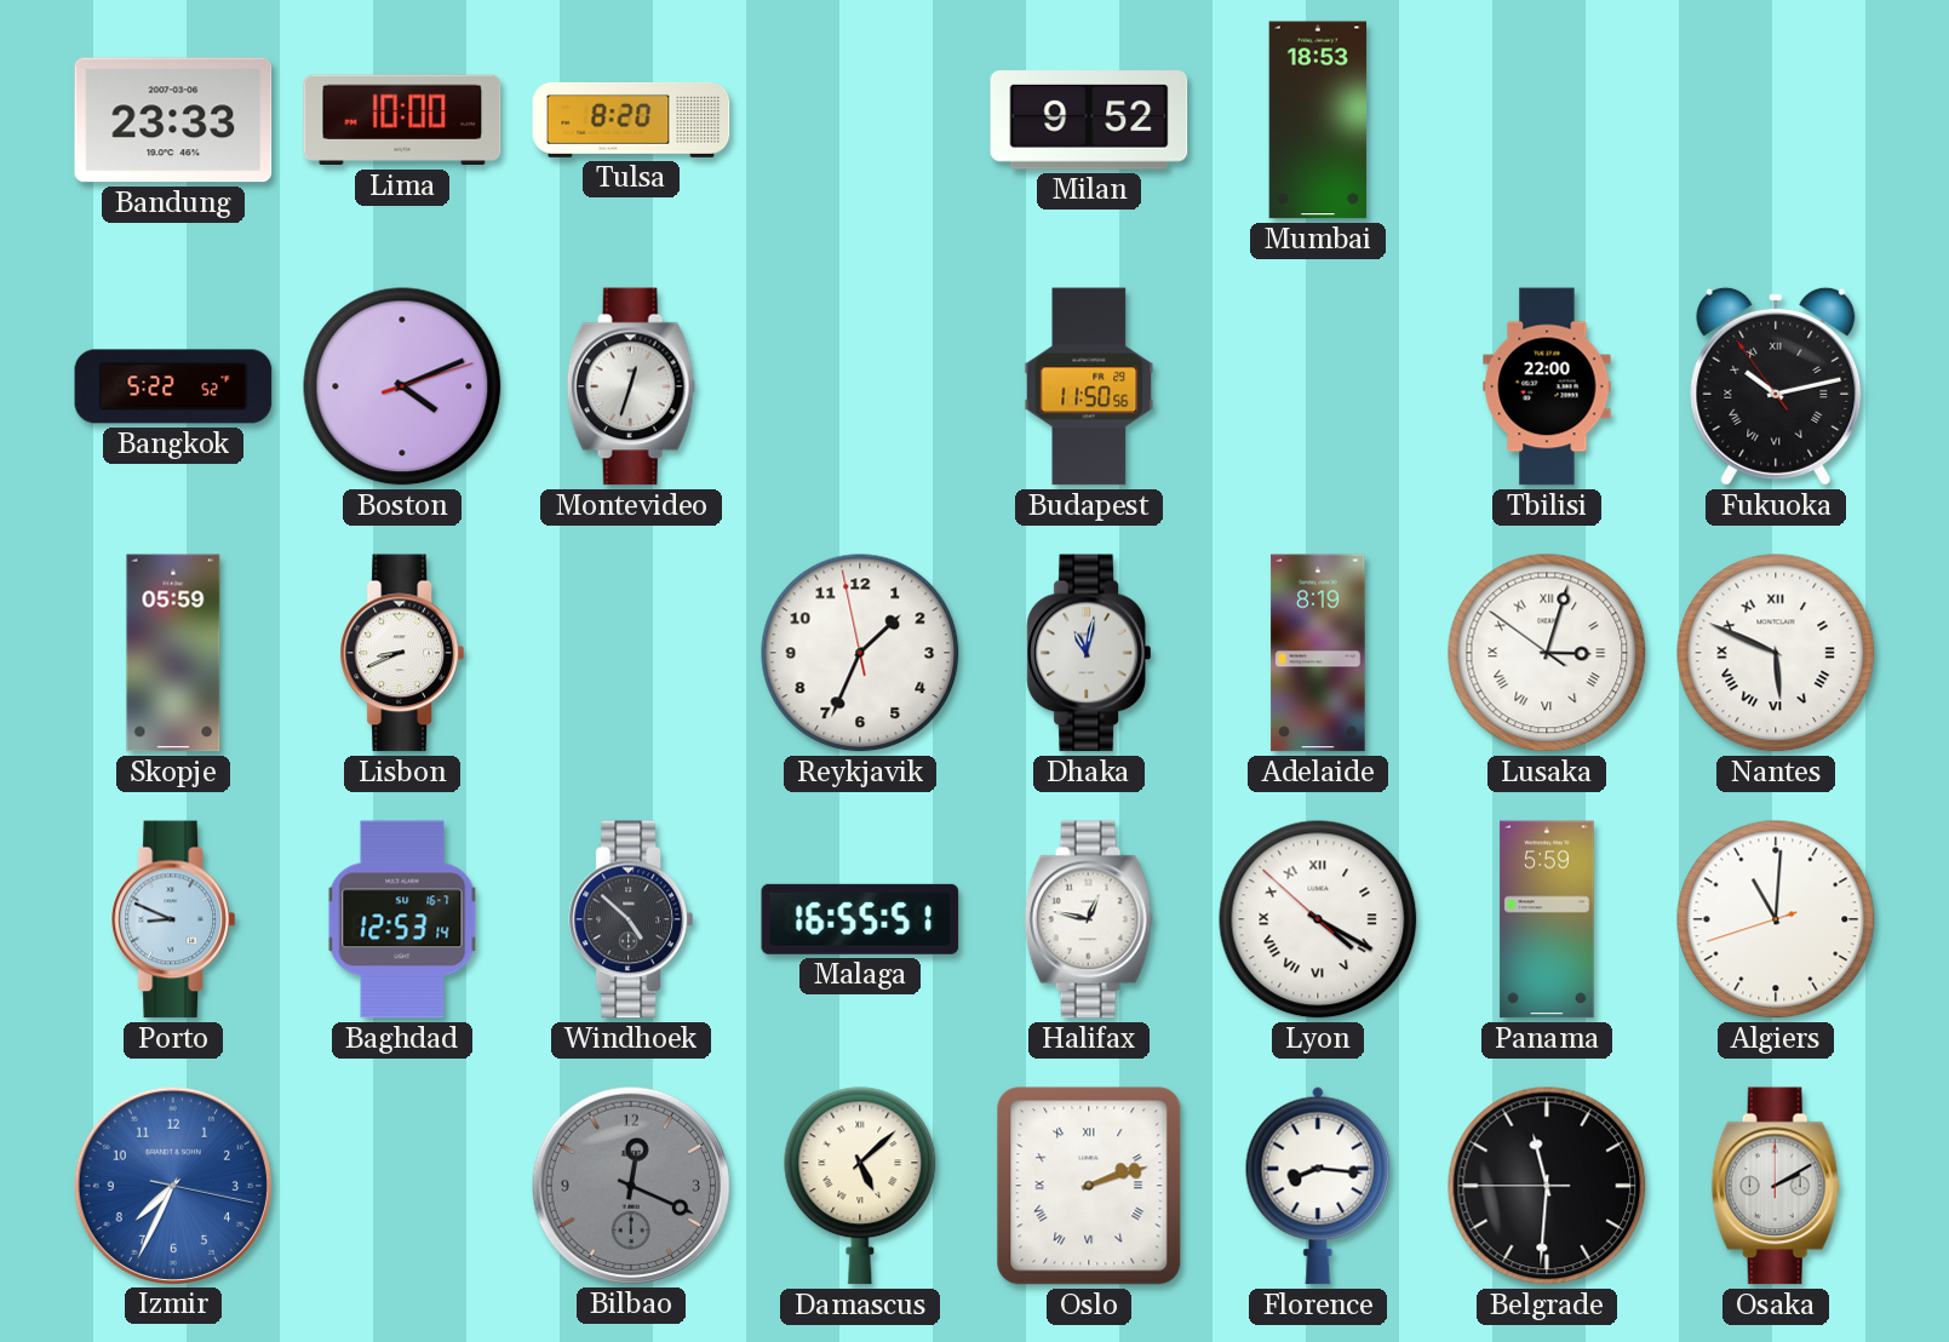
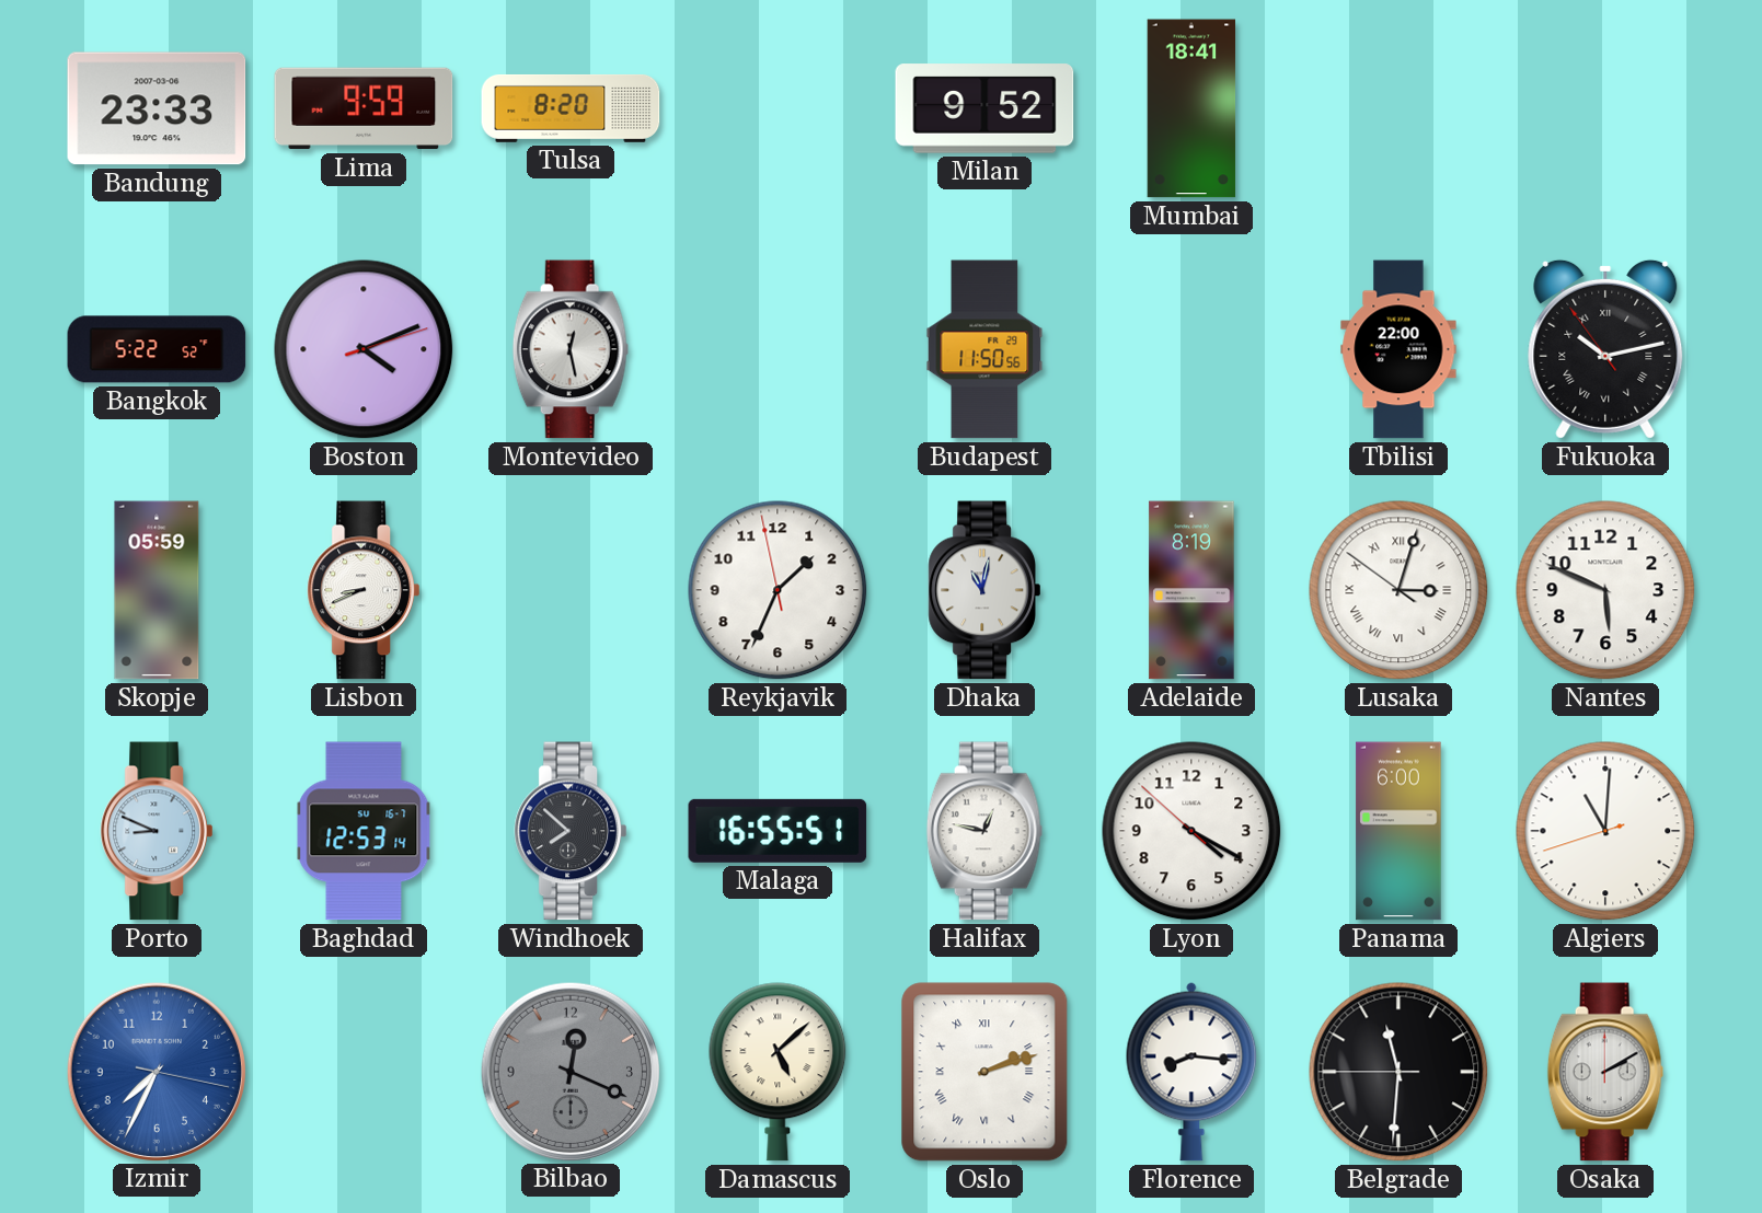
Lima: 10:00 -> 9:59
Mumbai: 18:53 -> 18:41
Montevideo: 12:33 -> 12:28
Nantes numerals: Roman -> Arabic
Windhoek: 4:52 -> 7:52
Lyon numerals: Roman -> Arabic
Panama: 5:59 -> 6:00
